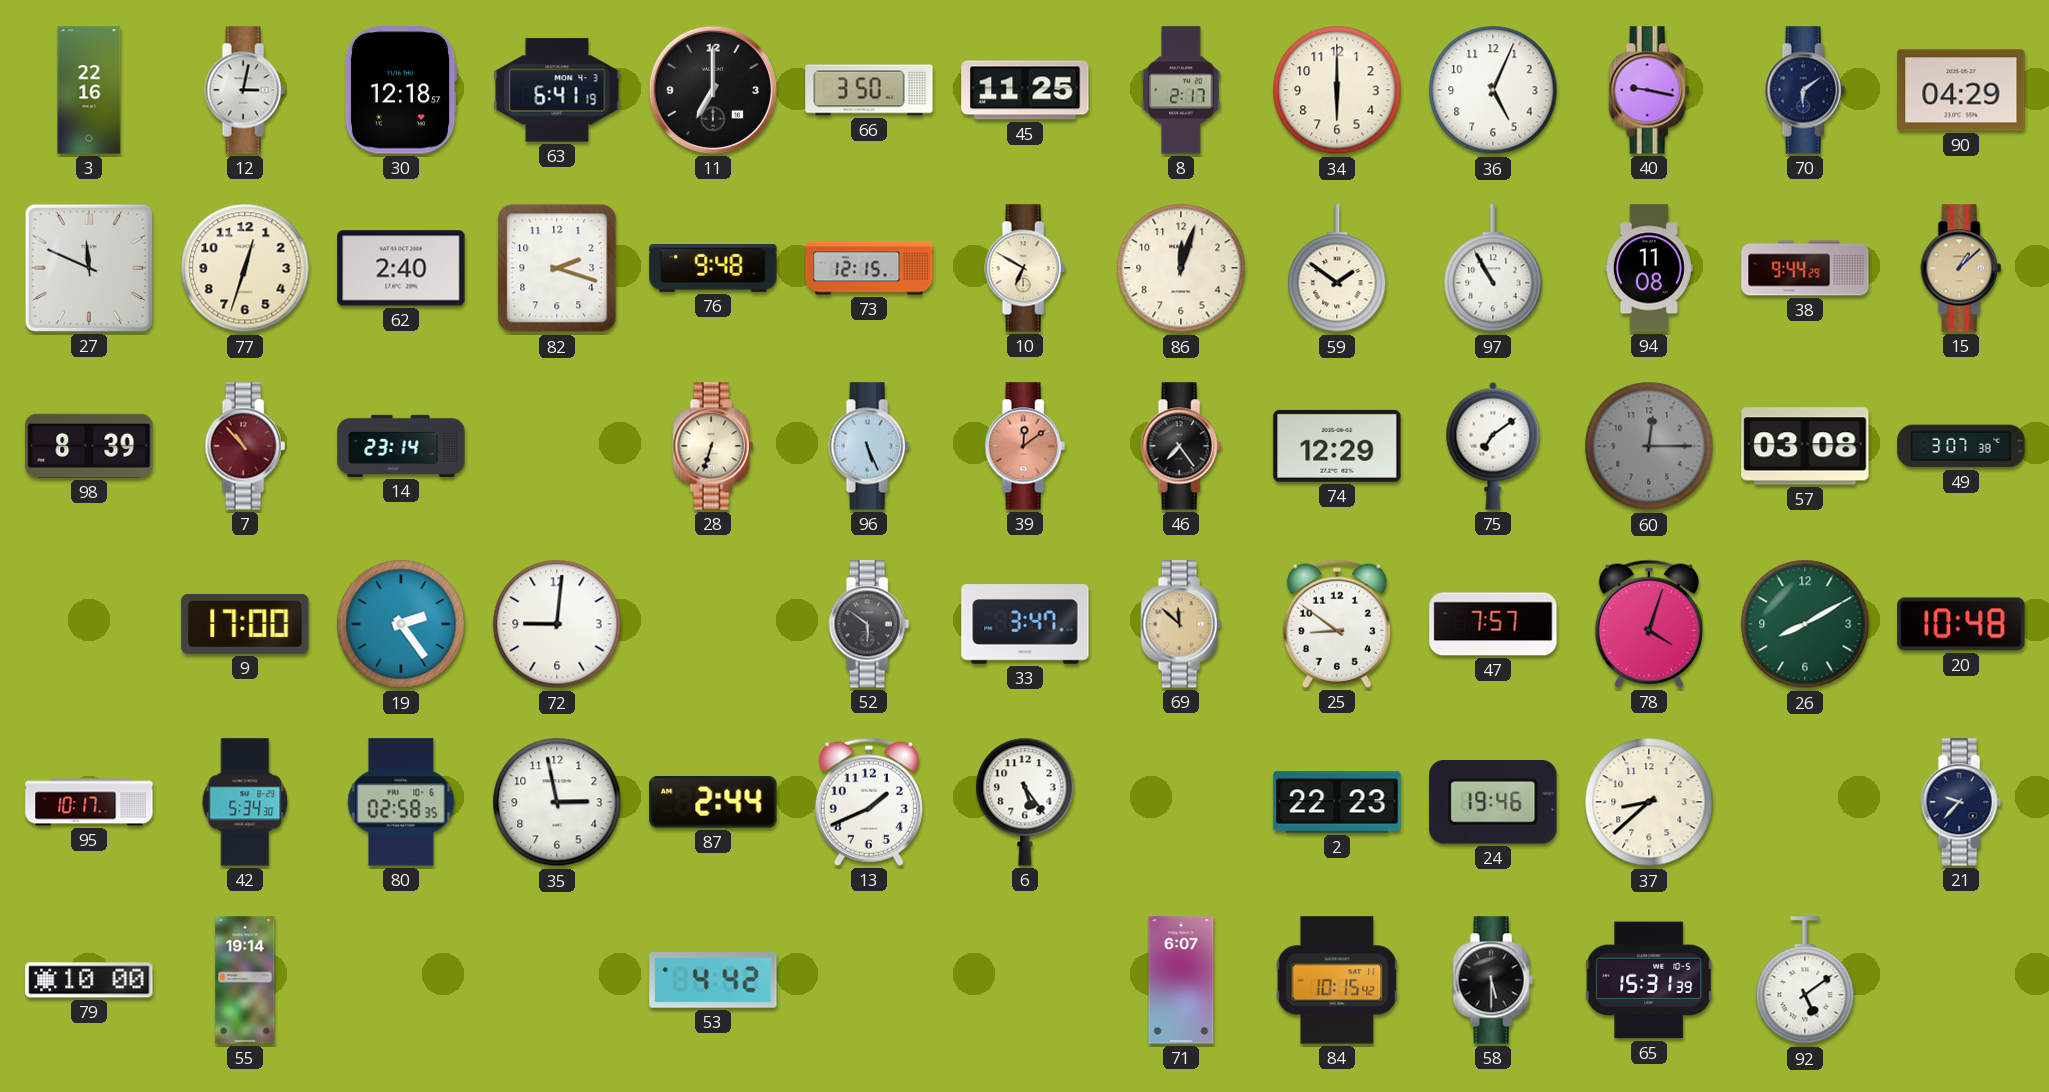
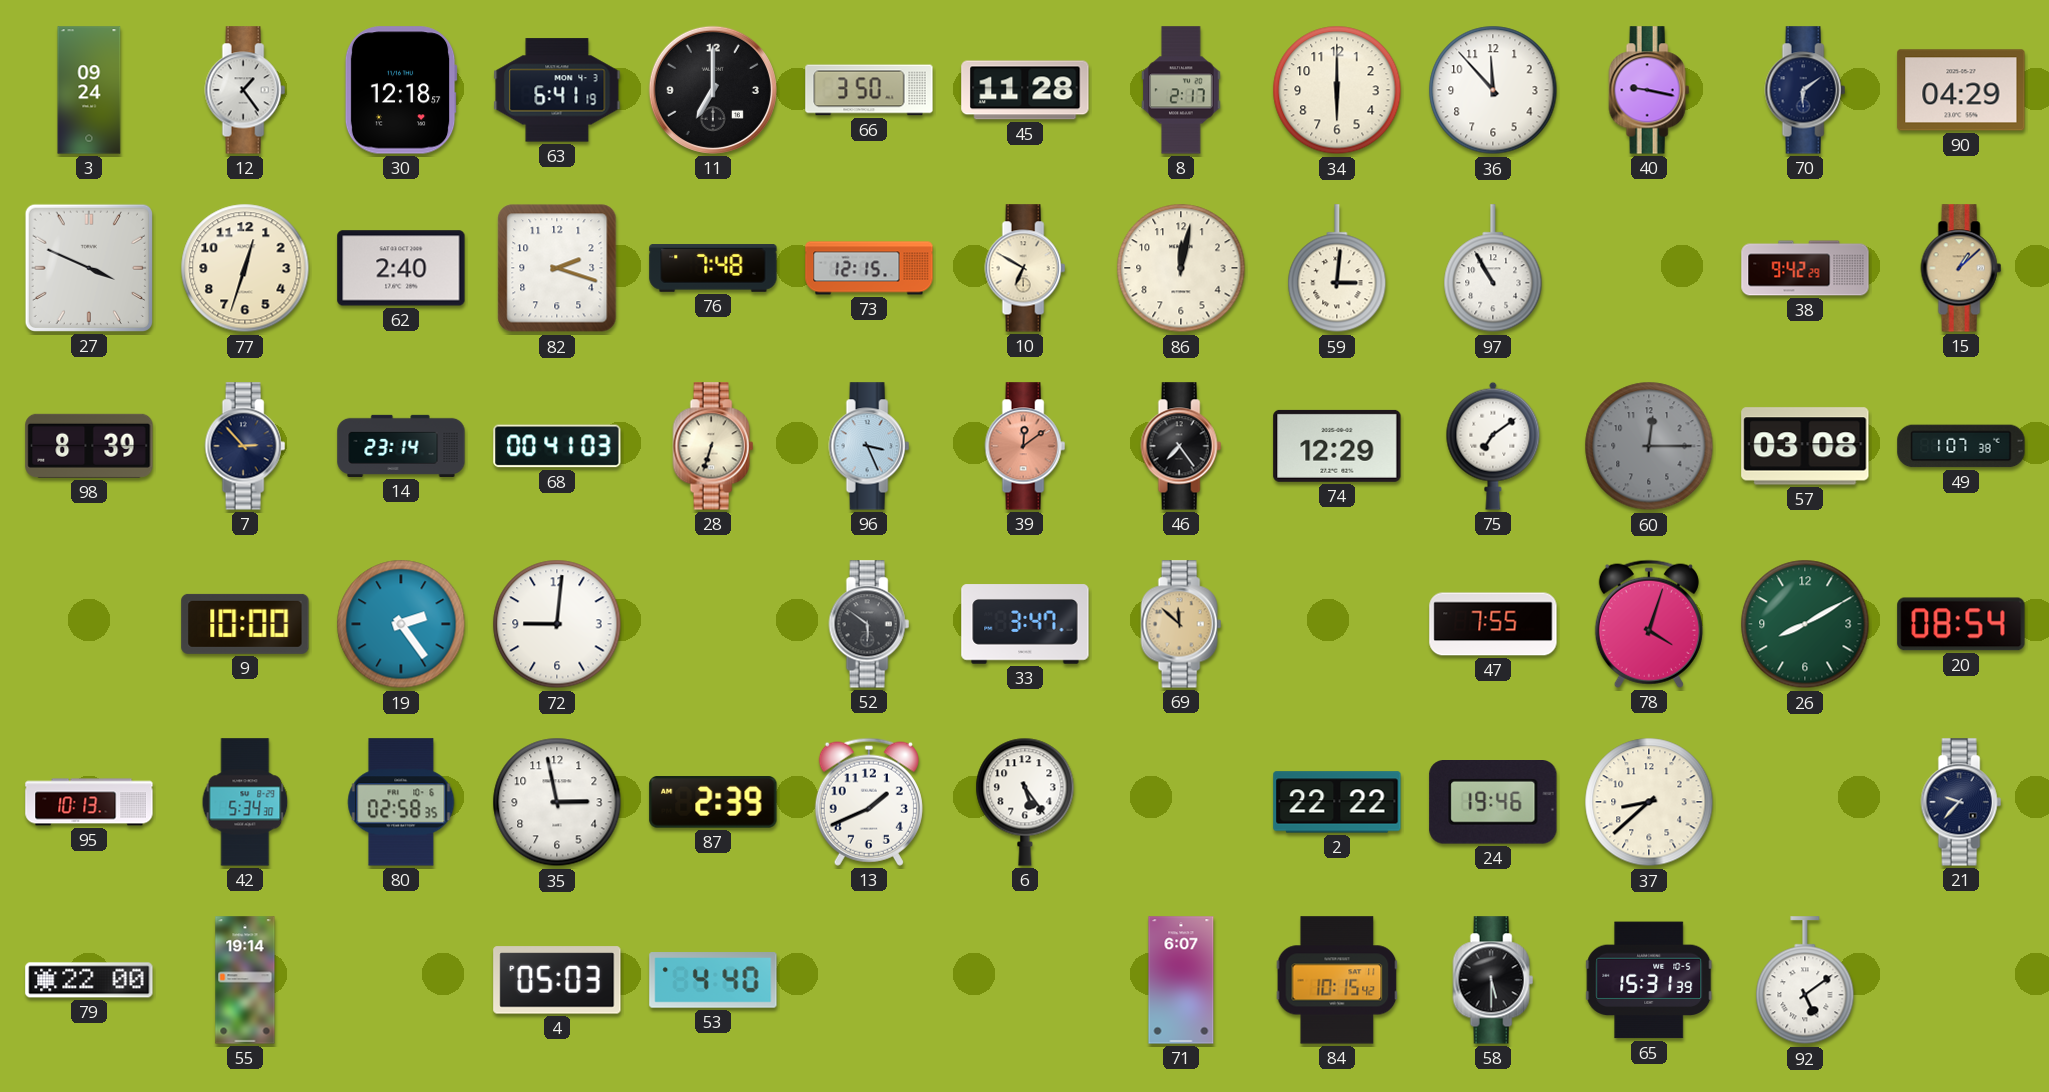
3: 22:16 -> 09:24
12: 3:02 -> 1:24
45: 11:25 -> 11:28
36: 5:04 -> 11:53
27: 11:49 -> 3:49
76: 9:48 -> 7:48
86: 12:03 -> 12:02
59: 1:51 -> 3:01
94: 11:08 -> none
38: 9:44 -> 9:42
7: 10:53 -> 2:53
7 dial: burgundy -> navy
68: none -> 00:41
96: 5:26 -> 3:26
49: 3:07 -> 1:07
9: 17:00 -> 10:00
25: 8:51 -> none
47: 7:57 -> 7:55
20: 10:48 -> 08:54
95: 10:17 -> 10:13
87: 2:44 -> 2:39
2: 22:23 -> 22:22
79: 10:00 -> 22:00
4: none -> 05:03
53: 4:42 -> 4:40
